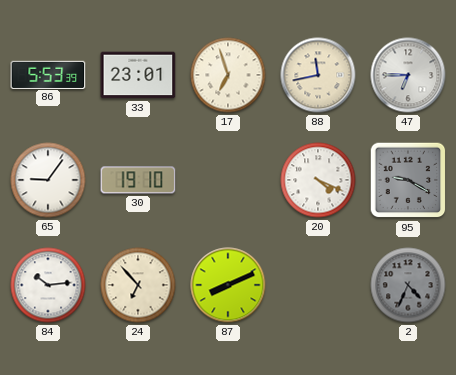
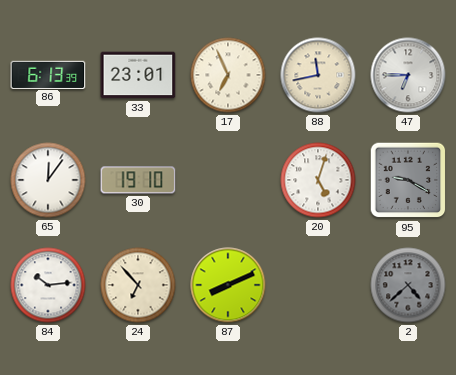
86: 5:53 -> 6:13
17: 6:57 -> 6:56
65: 9:06 -> 12:06
20: 4:19 -> 5:03
2: 4:34 -> 4:38
